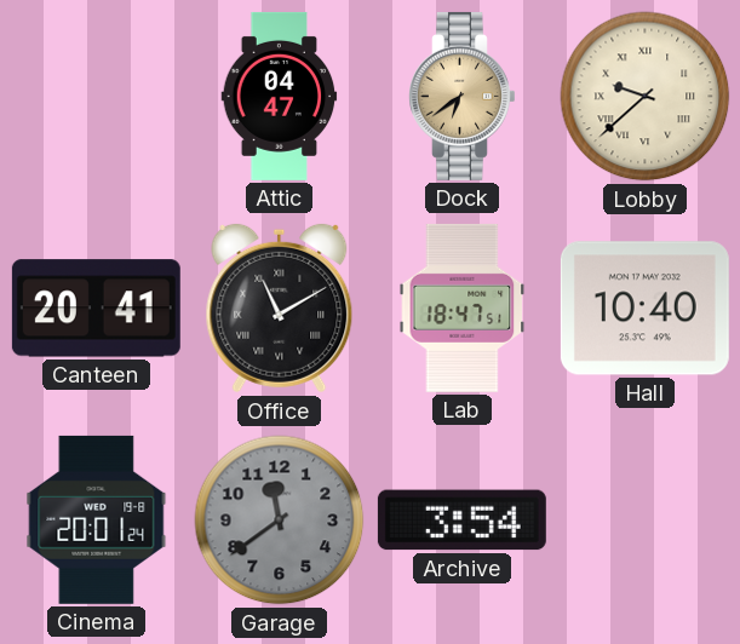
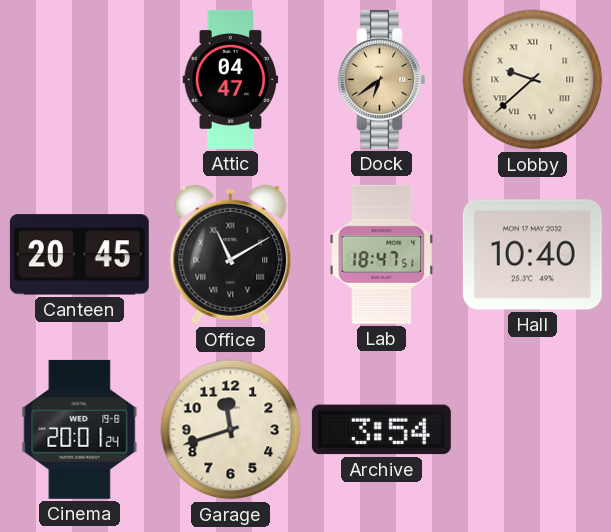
Canteen: 20:41 -> 20:45
Garage: 11:39 -> 11:42
Garage dial: grey -> cream
